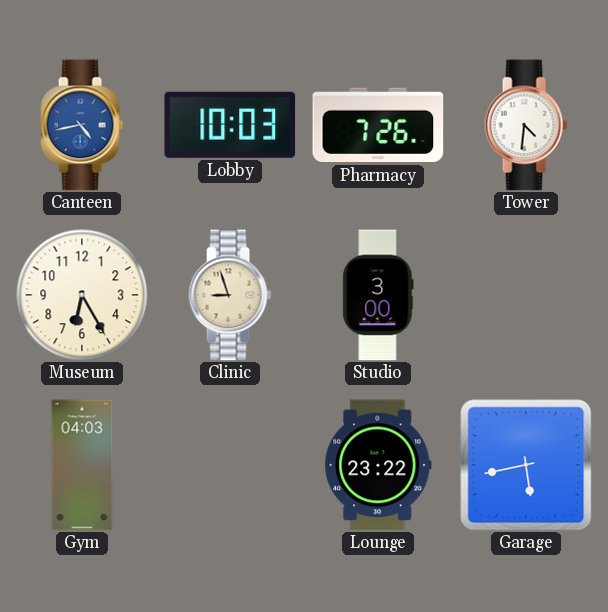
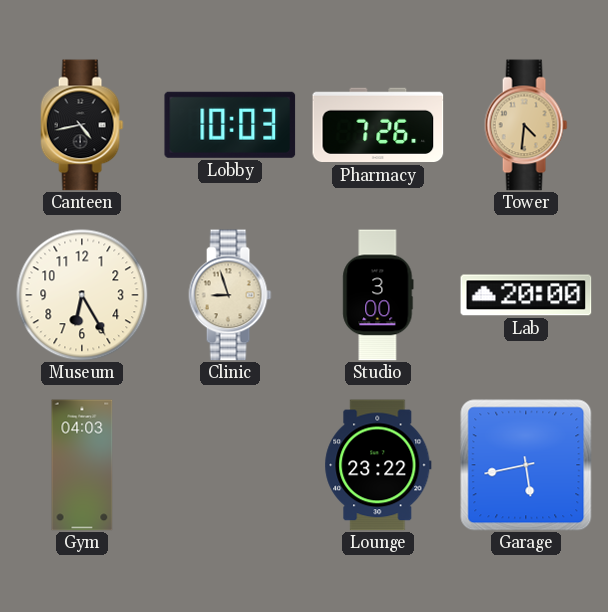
Canteen dial: blue -> black
Tower dial: white -> champagne
Lab: none -> 20:00
